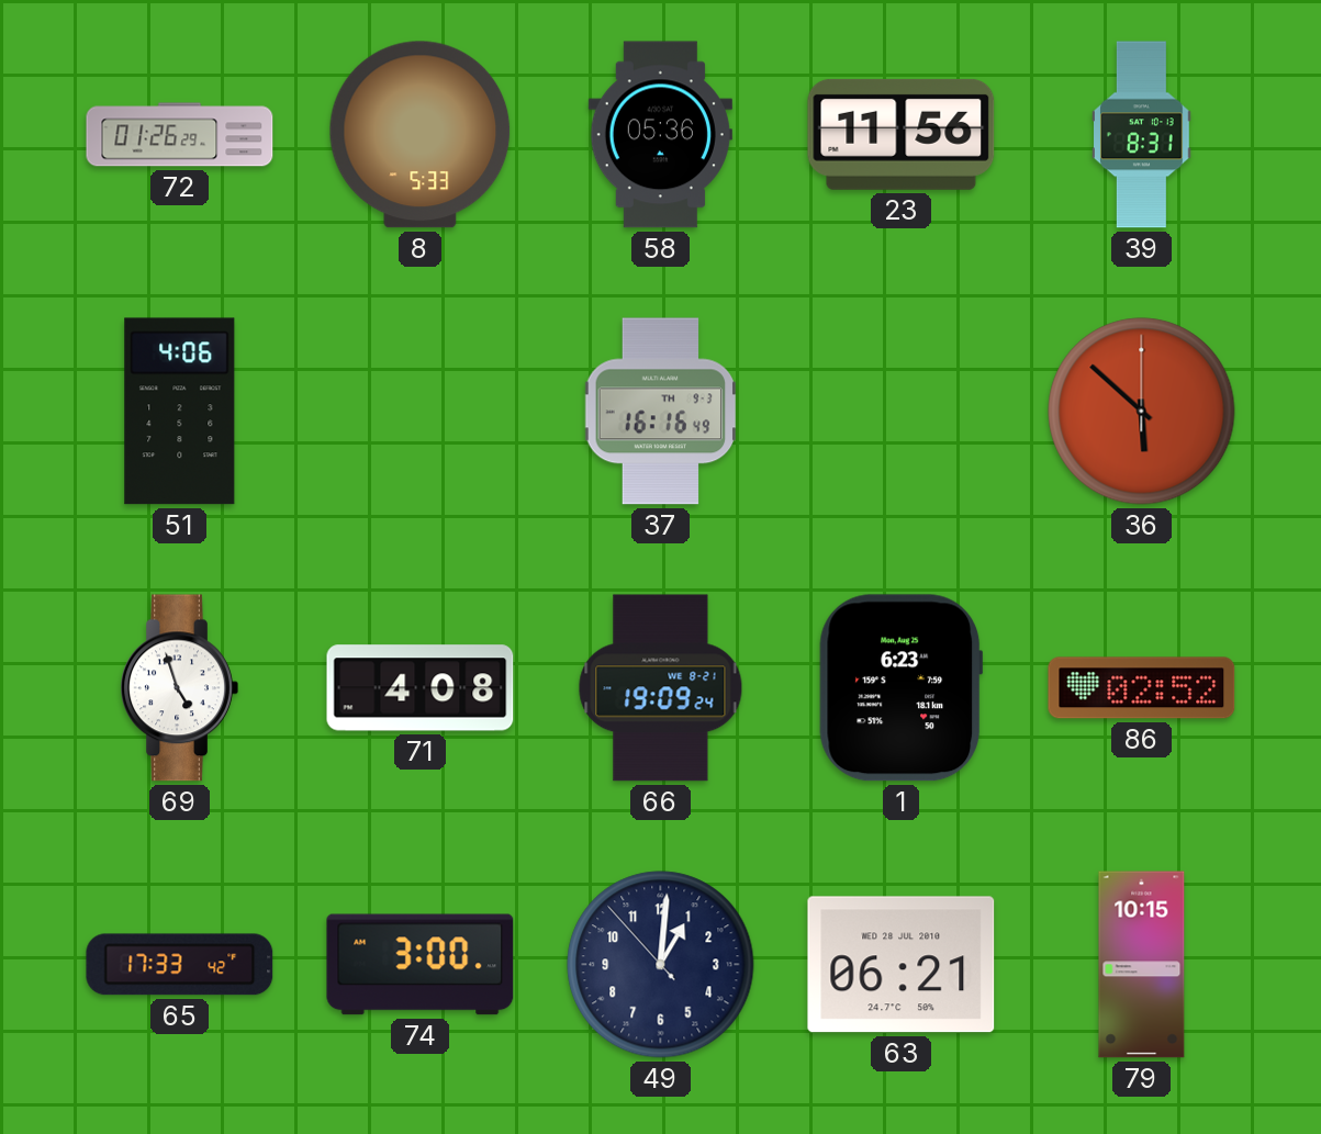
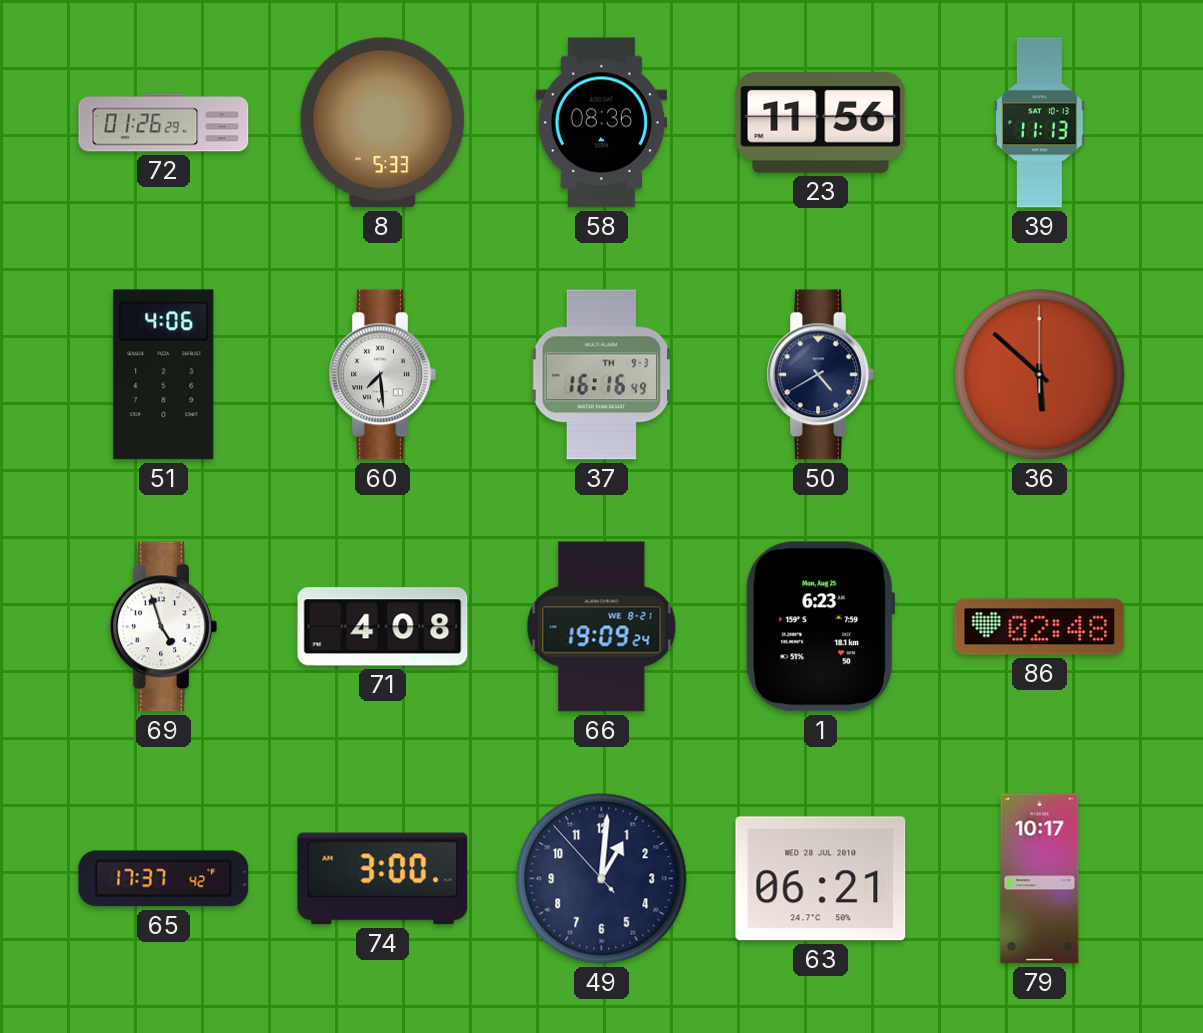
58: 05:36 -> 08:36
39: 8:31 -> 11:13
60: none -> 7:29
50: none -> 4:40
86: 02:52 -> 02:48
65: 17:33 -> 17:37
79: 10:15 -> 10:17
